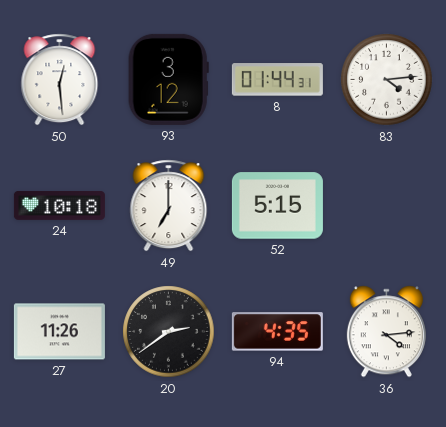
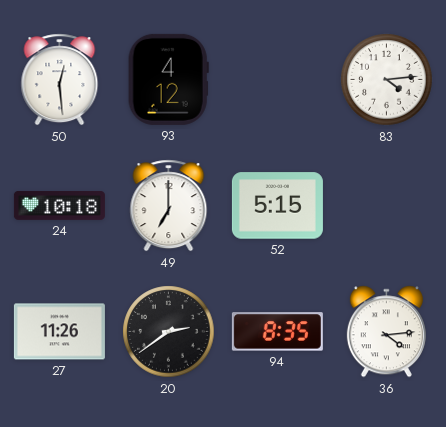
93: 3:12 -> 4:12
8: 01:44 -> none
94: 4:35 -> 8:35
